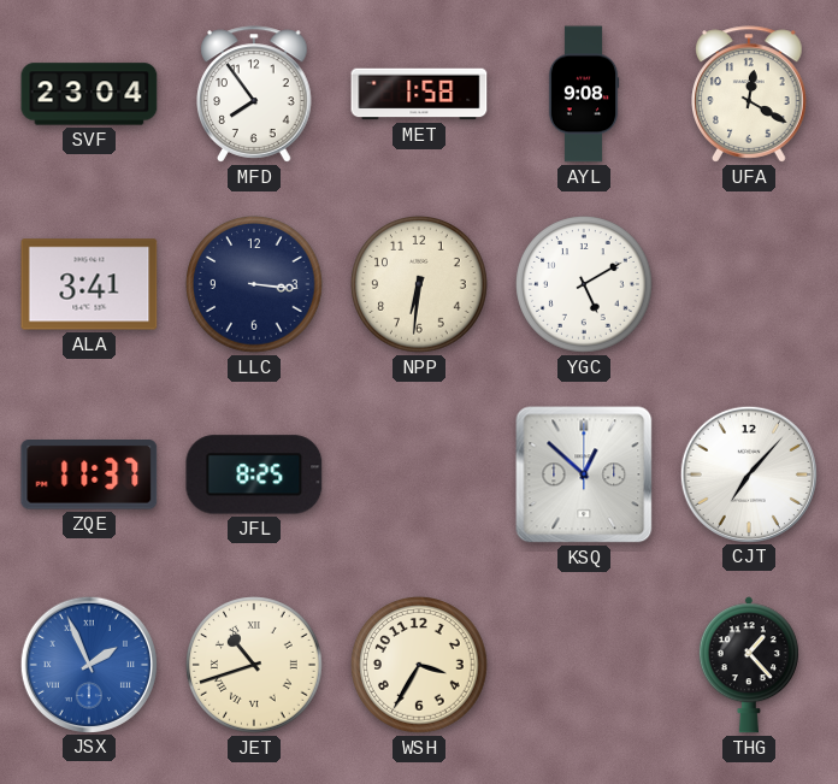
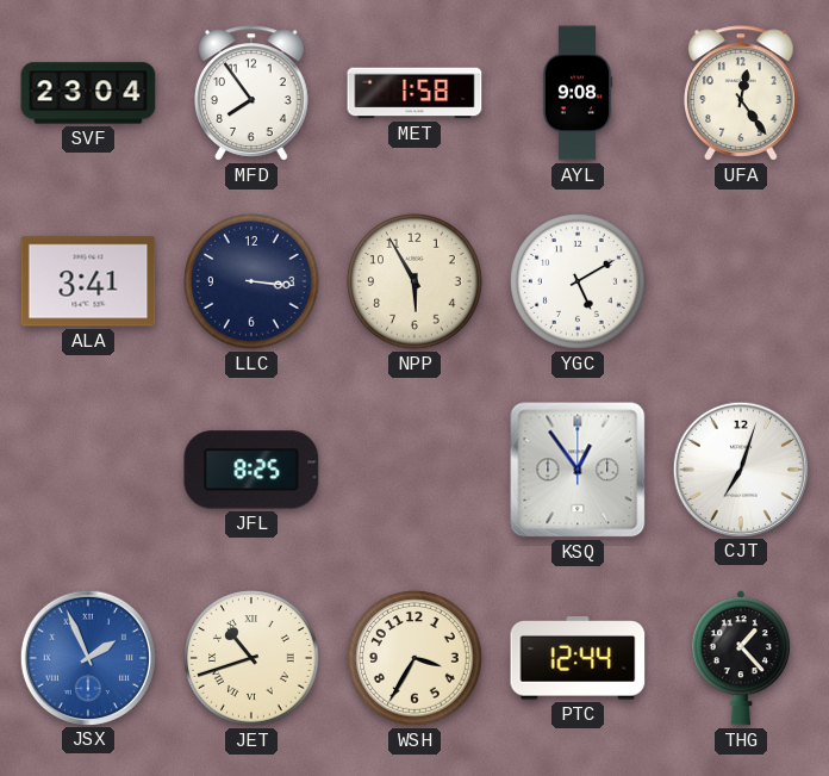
UFA: 12:20 -> 12:24
NPP: 6:31 -> 5:55
ZQE: 11:37 -> none
KSQ: 12:52 -> 12:54
CJT: 7:07 -> 7:03
PTC: none -> 12:44
